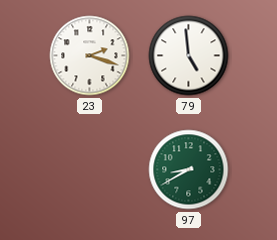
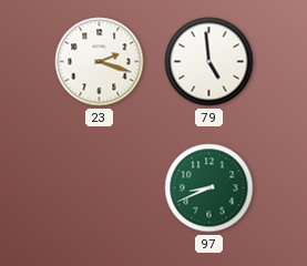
97: 8:40 -> 8:41
